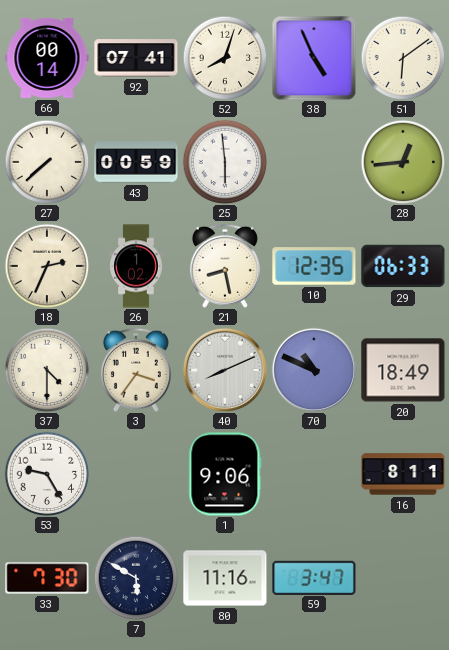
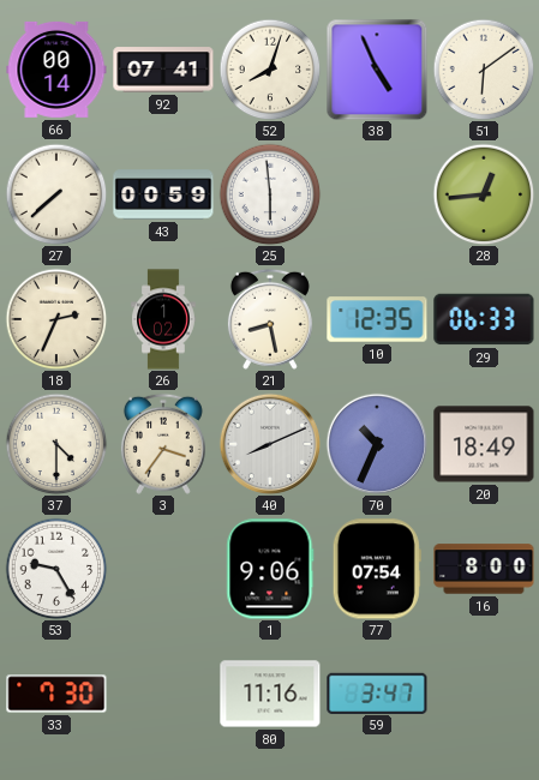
70: 10:49 -> 10:34
77: none -> 07:54
16: 8:11 -> 8:00
7: 5:50 -> none
